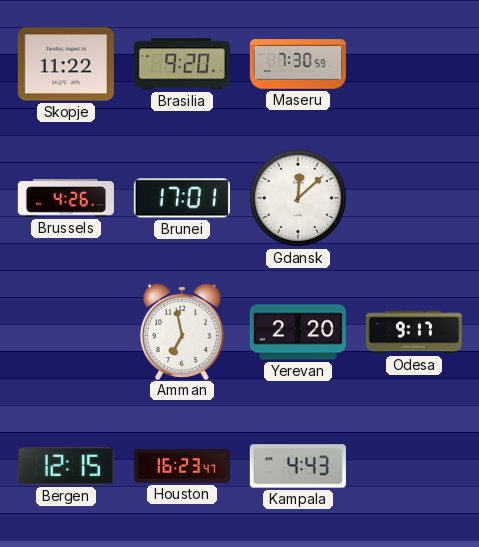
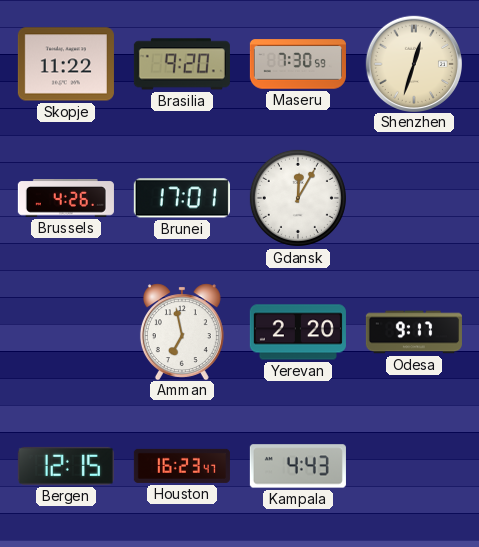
Shenzhen: none -> 12:33
Gdansk: 12:08 -> 12:05
